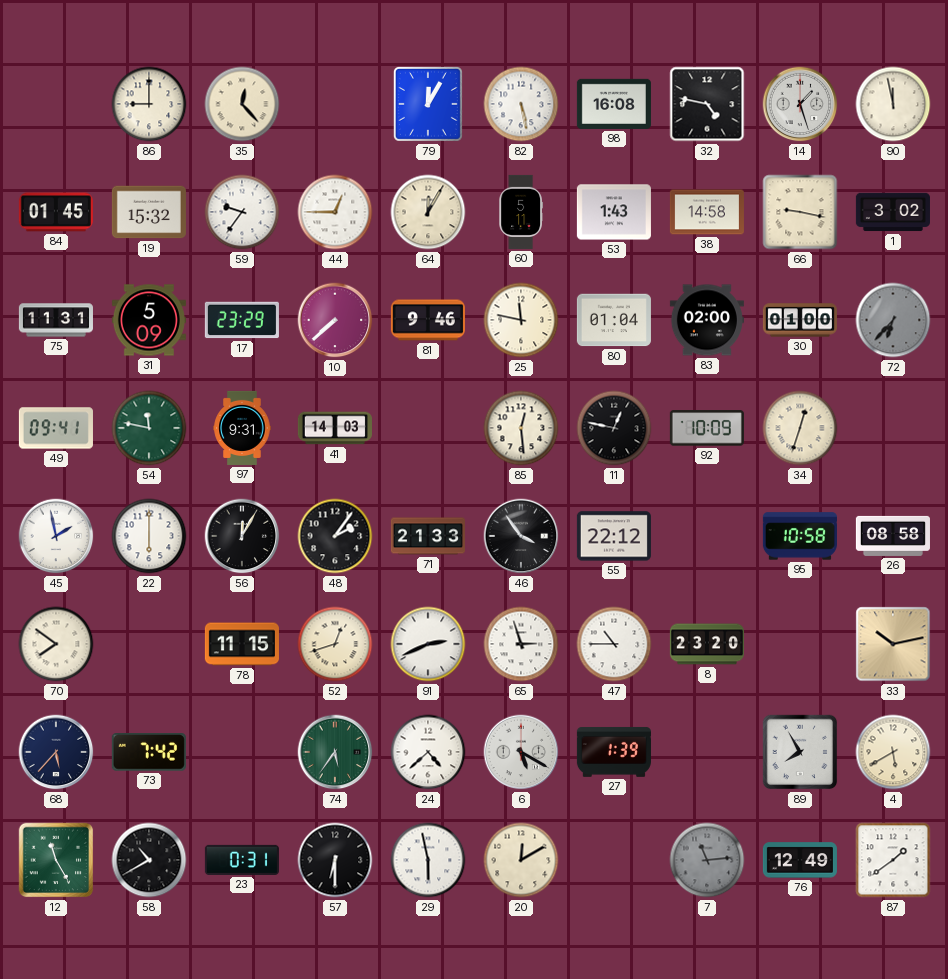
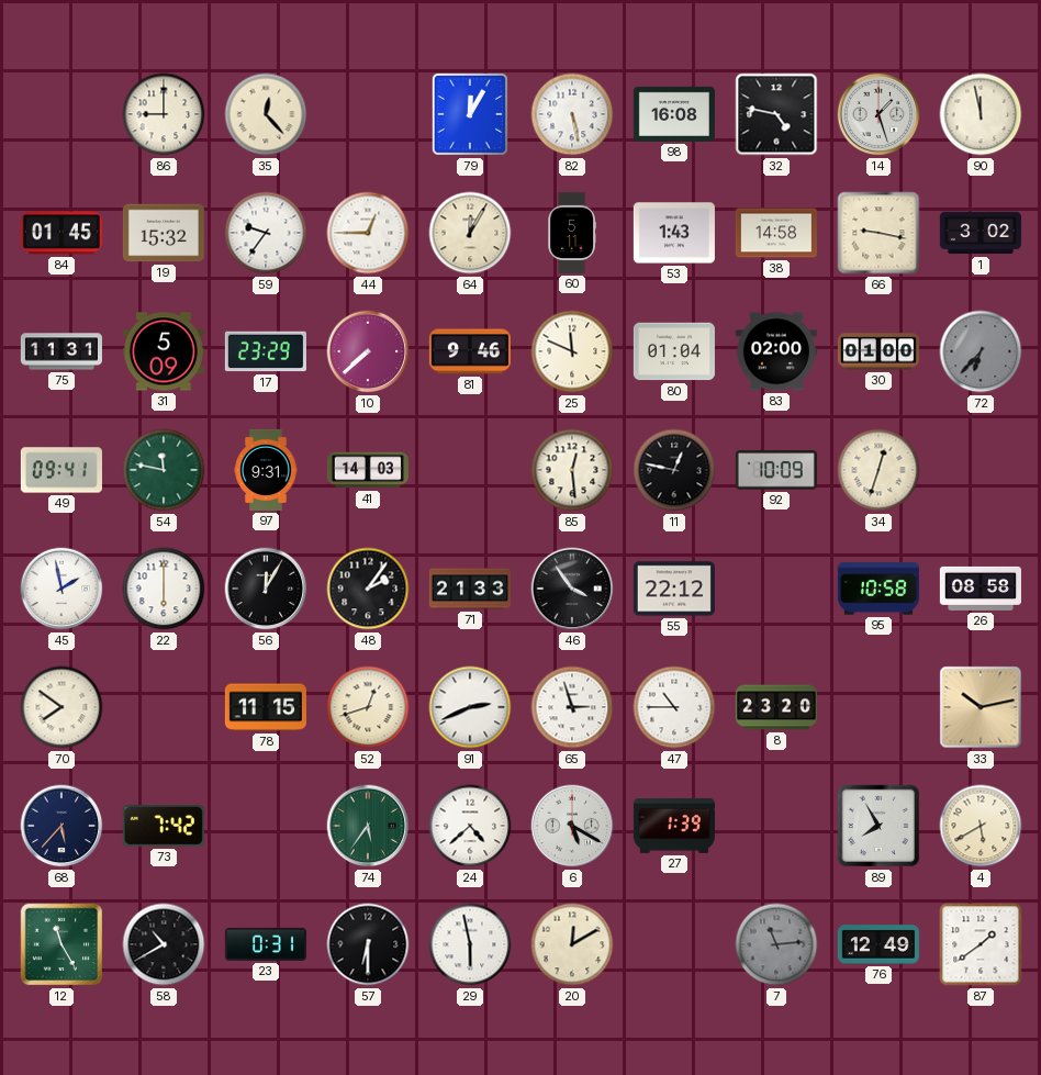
25: 11:47 -> 11:49
